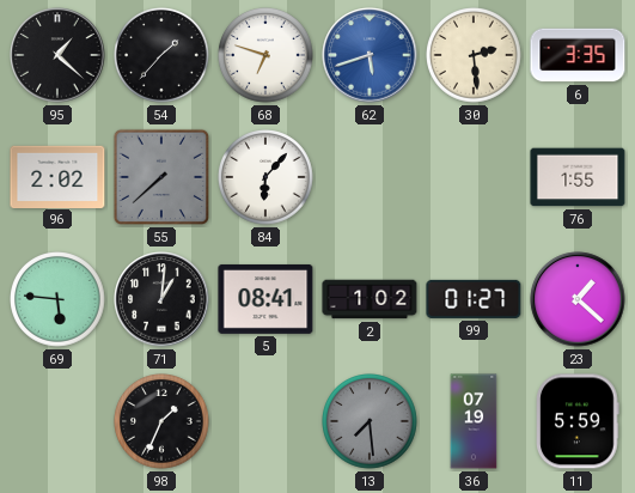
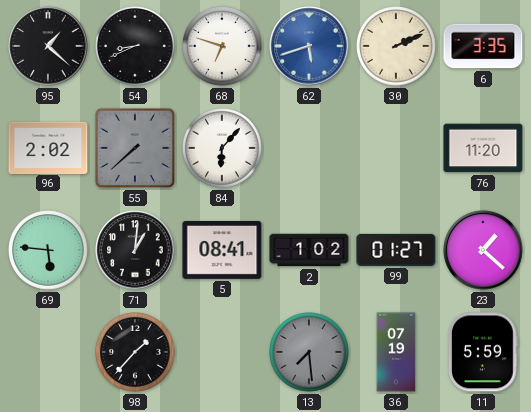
54: 1:37 -> 8:41
30: 2:29 -> 2:11
76: 1:55 -> 11:20
98: 1:34 -> 1:37
